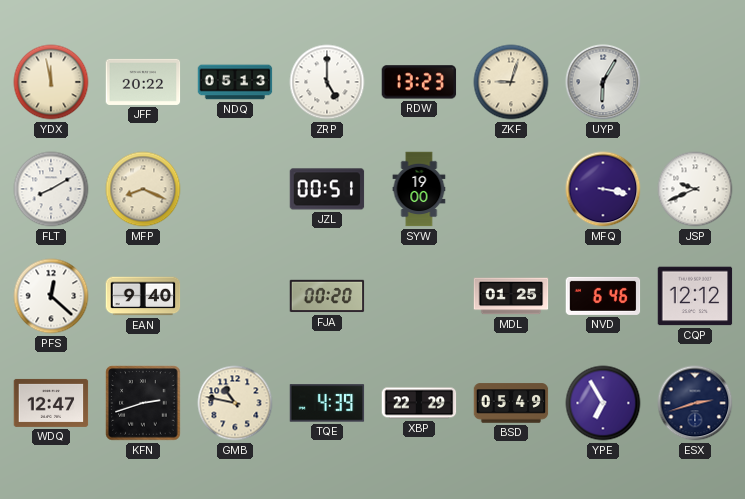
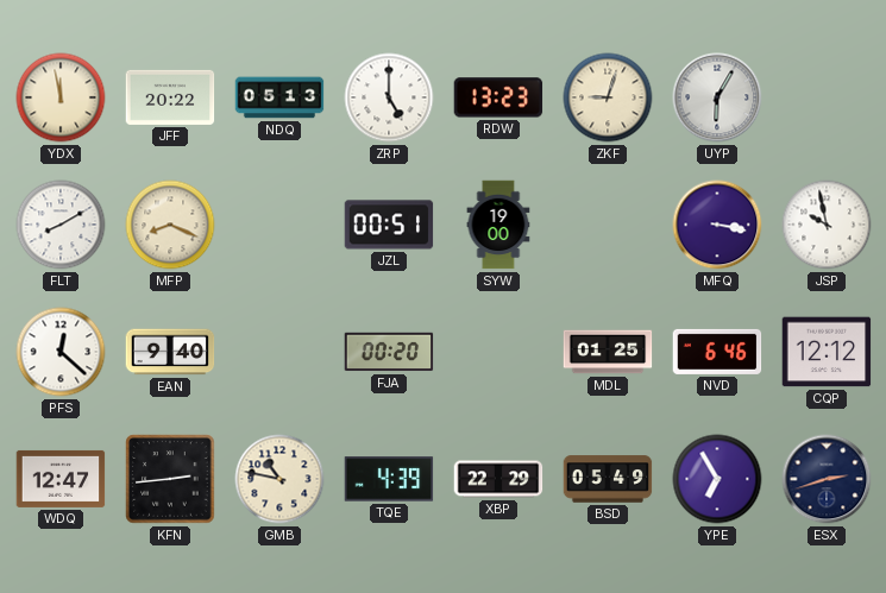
JSP: 9:41 -> 9:58
KFN: 2:42 -> 2:44
